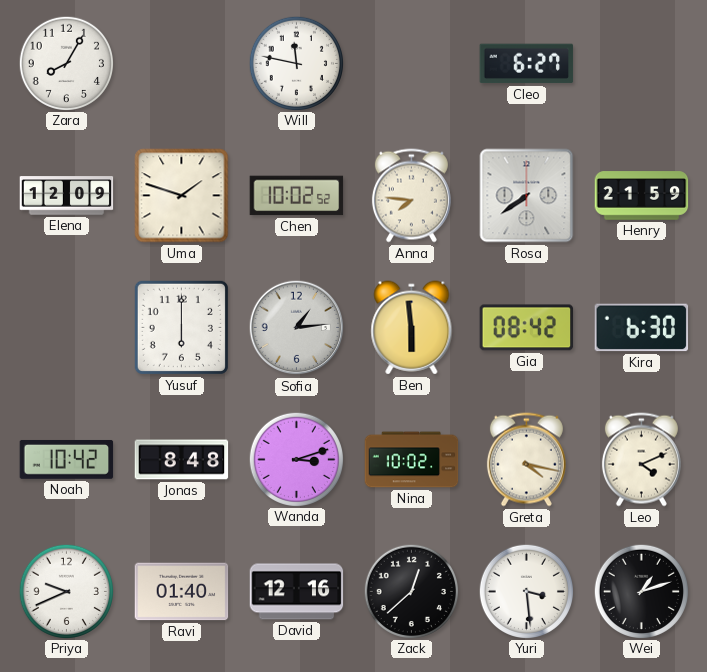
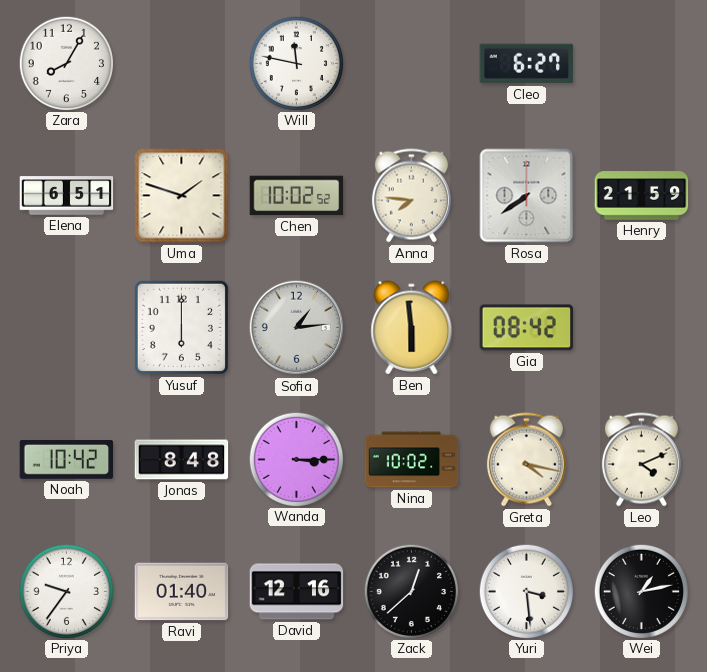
Elena: 12:09 -> 6:51
Kira: 6:30 -> none
Wanda: 3:12 -> 3:15
Priya: 9:41 -> 9:36
Wei: 1:12 -> 1:13
